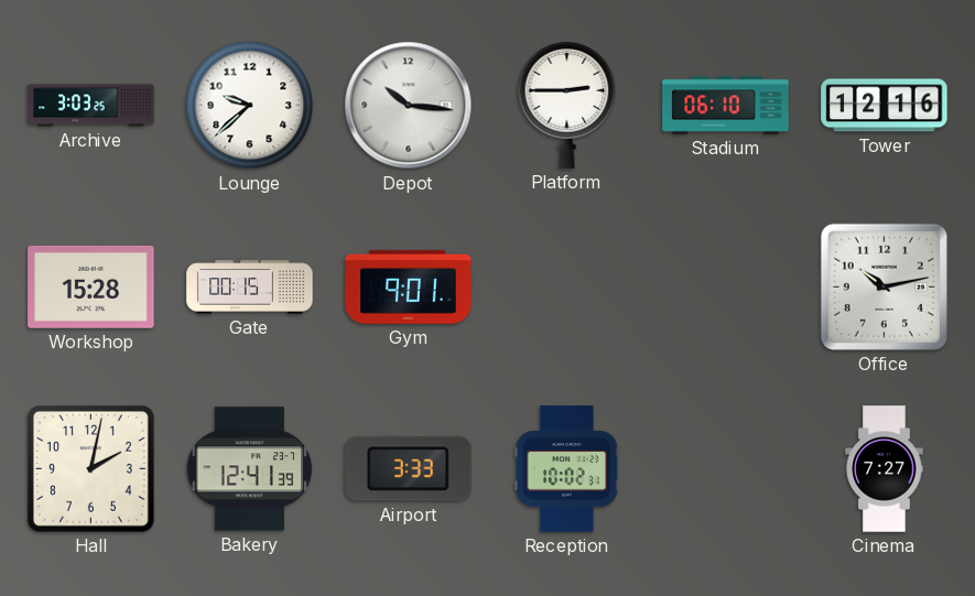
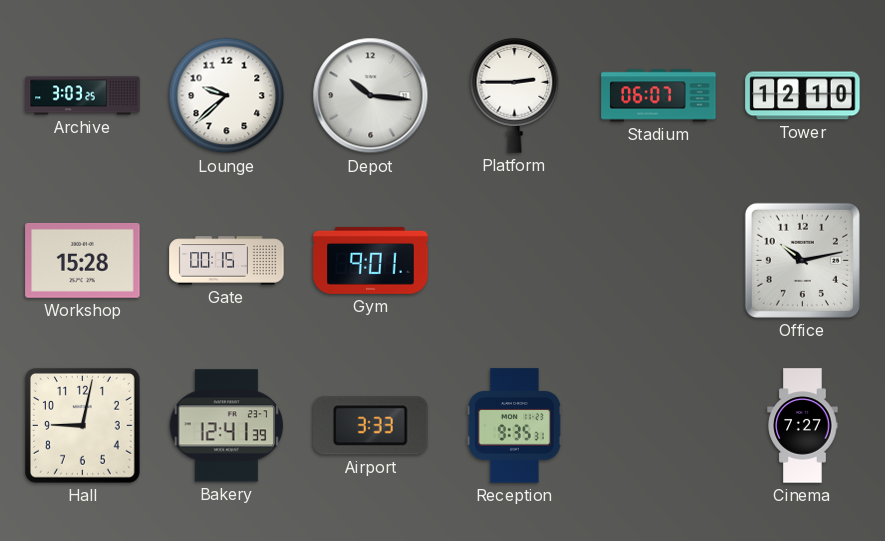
Stadium: 06:10 -> 06:07
Tower: 12:16 -> 12:10
Hall: 2:02 -> 9:02
Reception: 10:02 -> 9:35
